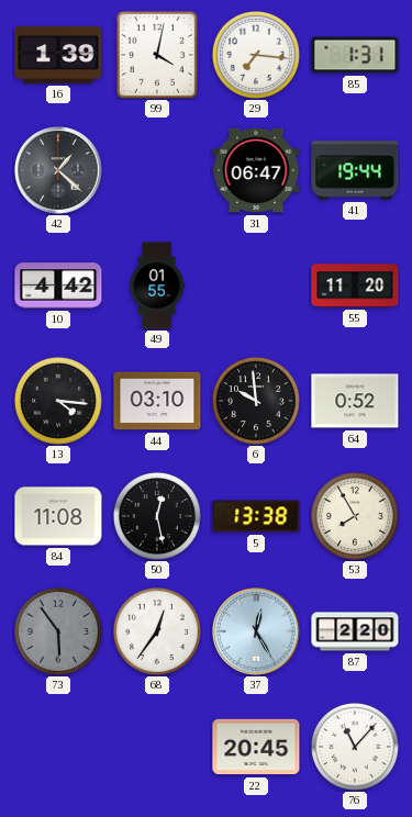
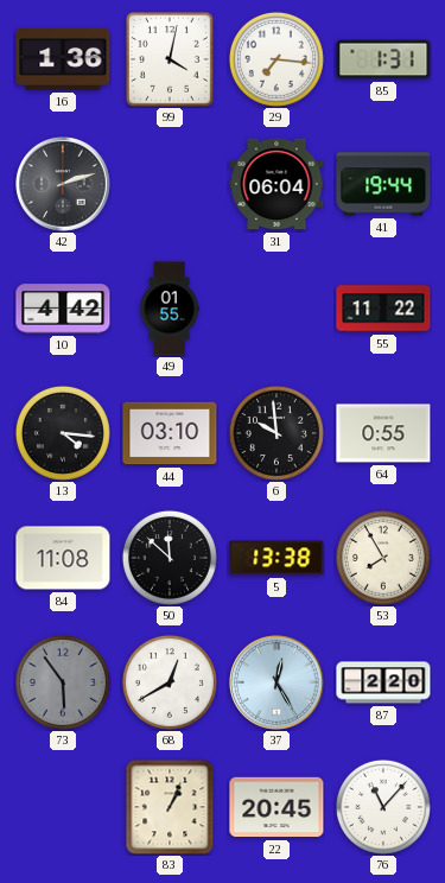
16: 1:39 -> 1:36
42: 1:22 -> 2:12
31: 06:47 -> 06:04
55: 11:20 -> 11:22
64: 0:52 -> 0:55
50: 12:28 -> 11:52
68: 12:36 -> 12:40
83: none -> 1:04
